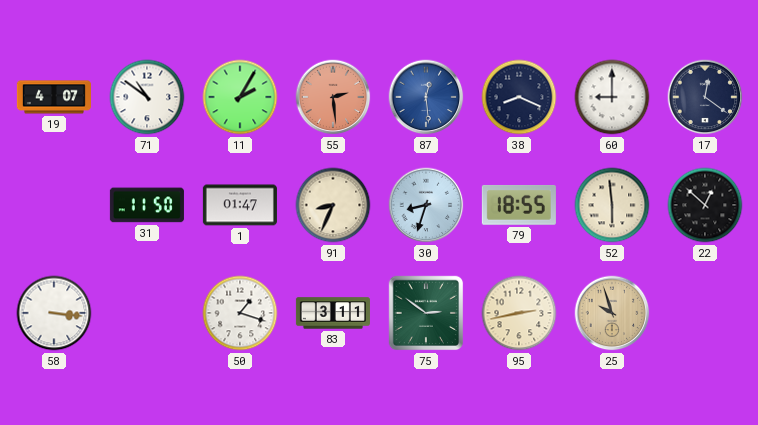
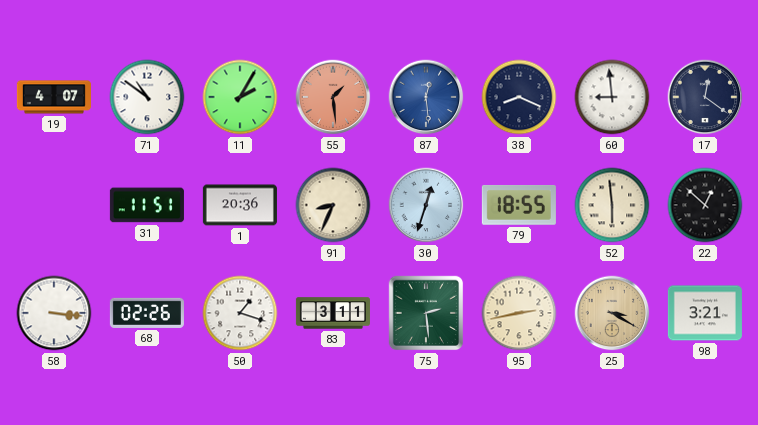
55: 2:29 -> 1:29
60: 9:00 -> 8:59
31: 11:50 -> 11:51
1: 01:47 -> 20:36
30: 8:33 -> 12:33
68: none -> 02:26
75: 2:51 -> 2:29
25: 9:57 -> 3:20
98: none -> 3:21
